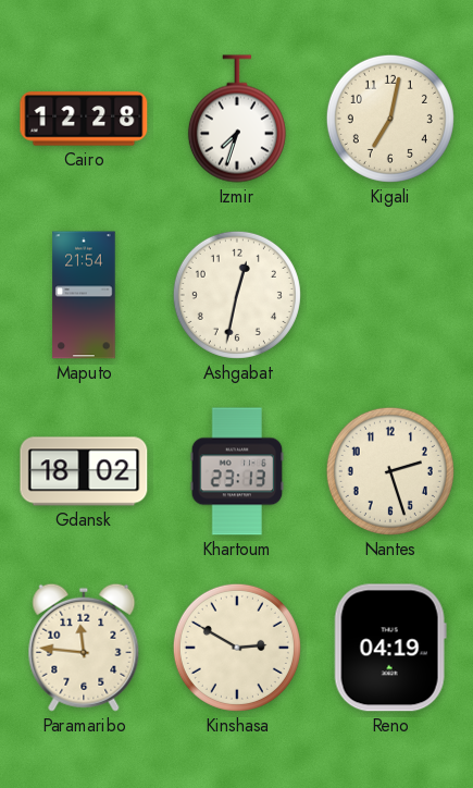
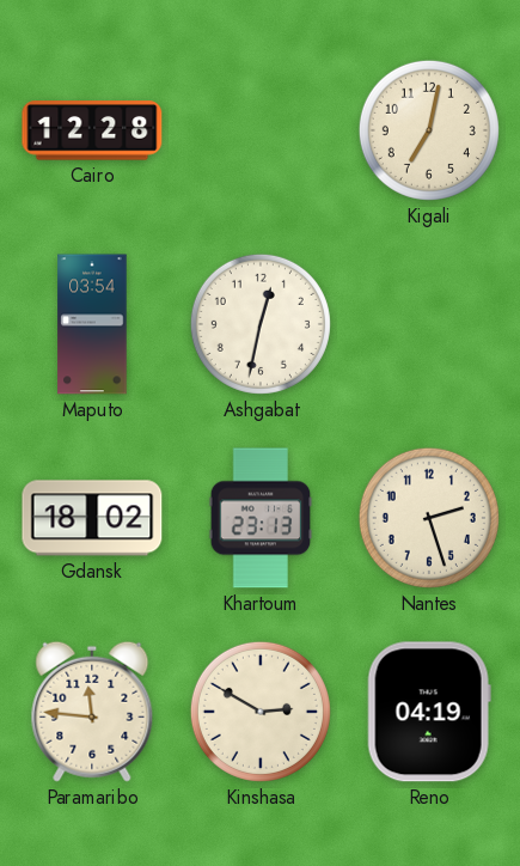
Izmir: 7:33 -> none
Maputo: 21:54 -> 03:54
